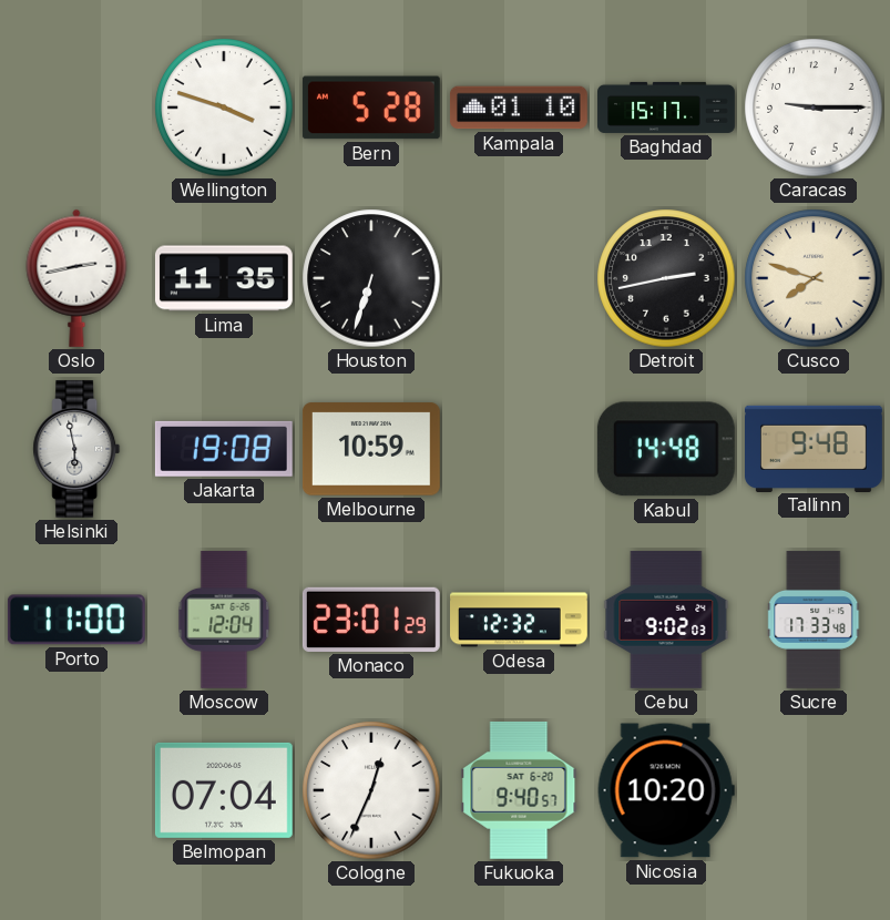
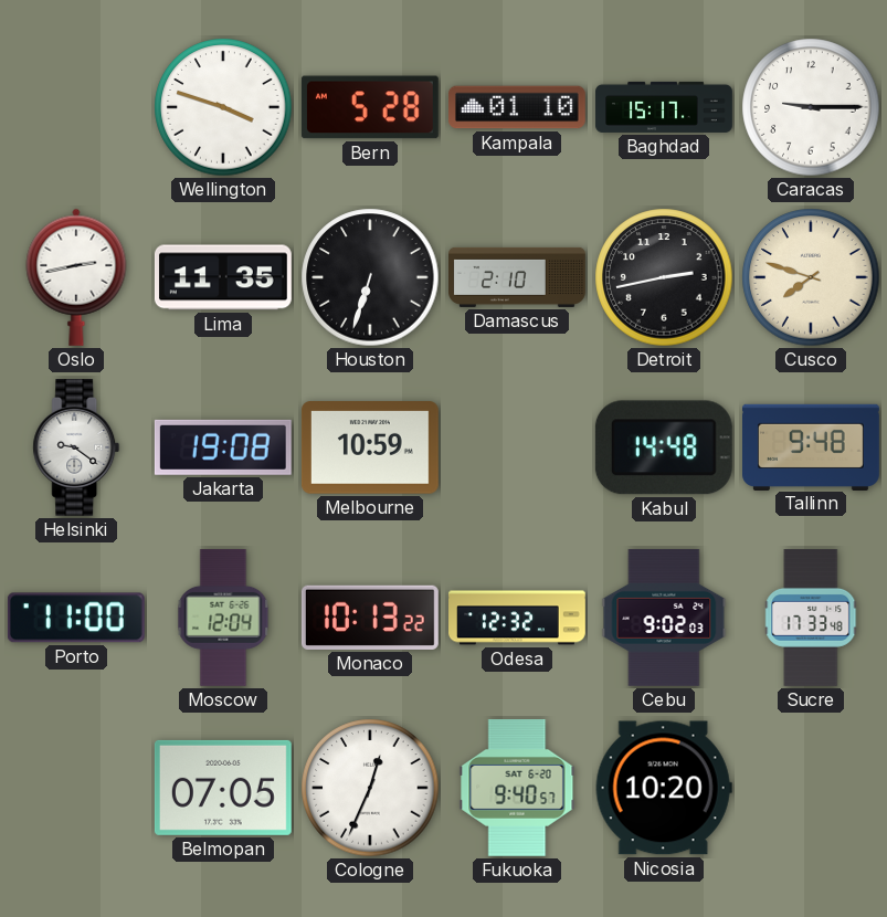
Damascus: none -> 2:10
Helsinki: 5:58 -> 9:21
Monaco: 23:01 -> 10:13
Belmopan: 07:04 -> 07:05
